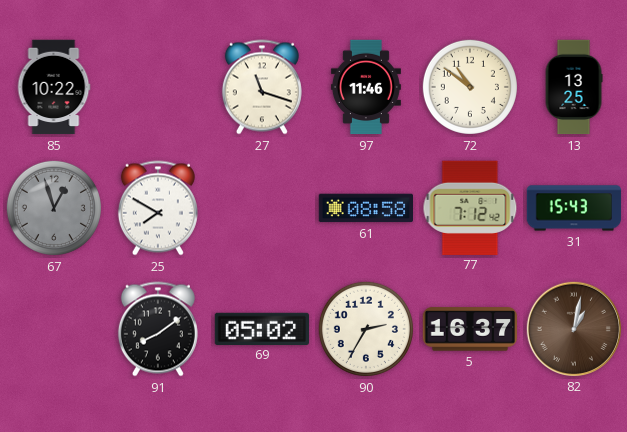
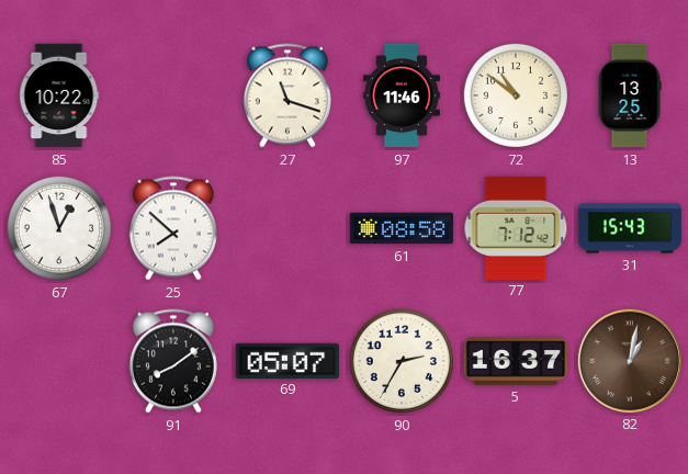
67 dial: grey -> white
25: 7:50 -> 7:52
69: 05:02 -> 05:07
